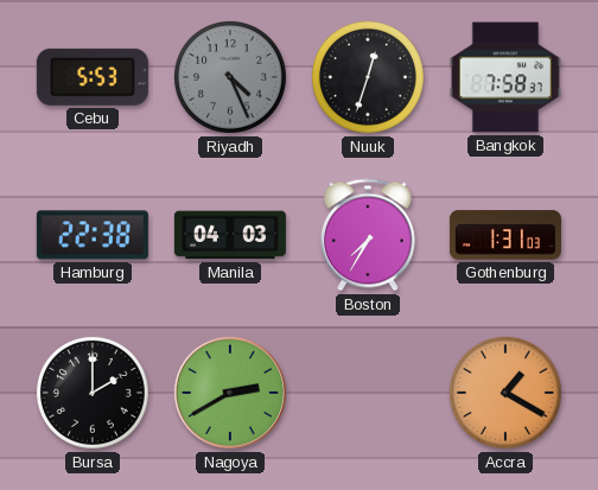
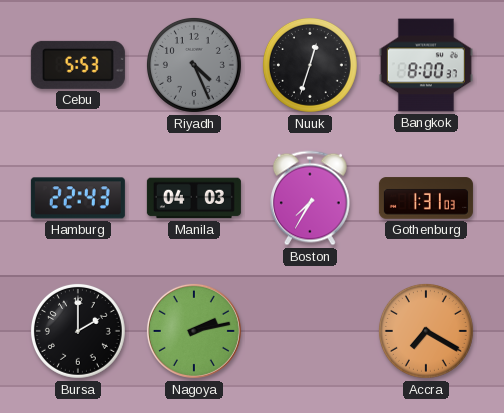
Bangkok: 7:58 -> 8:00
Hamburg: 22:38 -> 22:43
Nagoya: 2:40 -> 2:13
Accra: 1:20 -> 7:20
